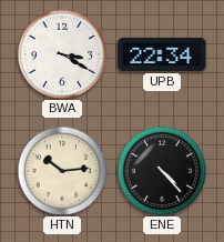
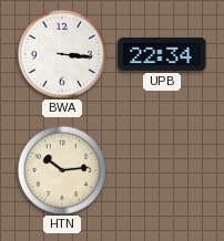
BWA: 3:20 -> 3:16
ENE: 4:23 -> none
